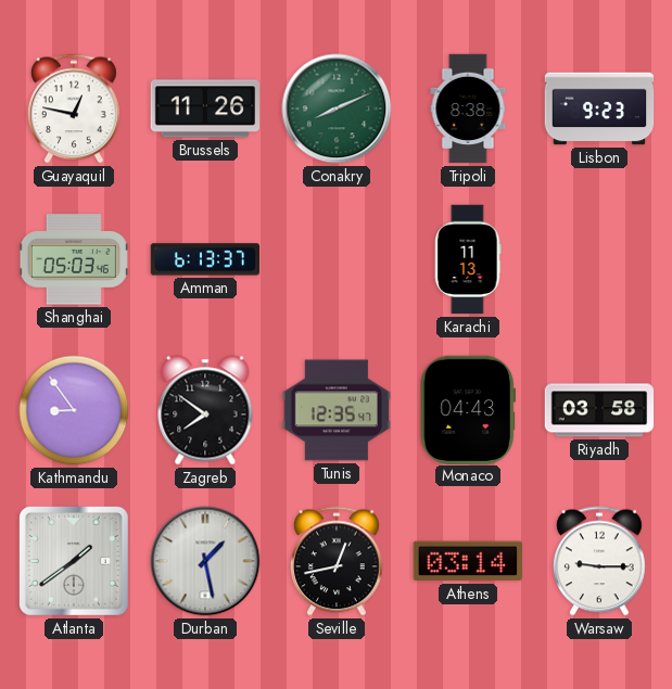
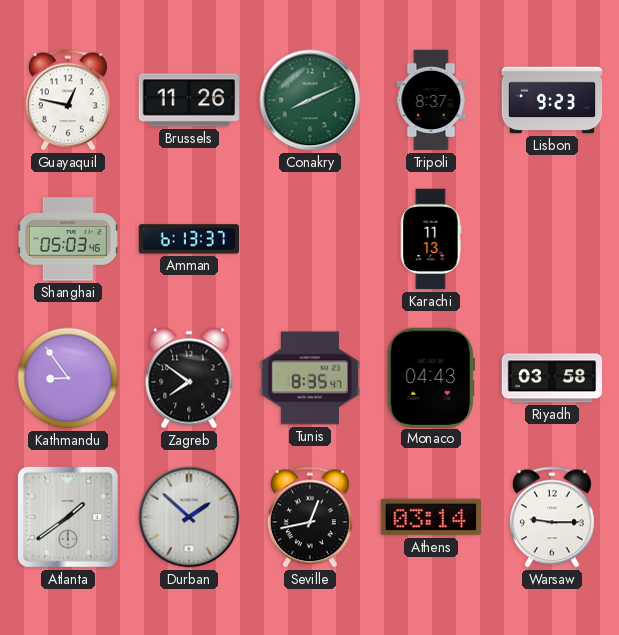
Tripoli: 8:38 -> 8:37
Tunis: 12:35 -> 8:35
Durban: 1:28 -> 1:52
